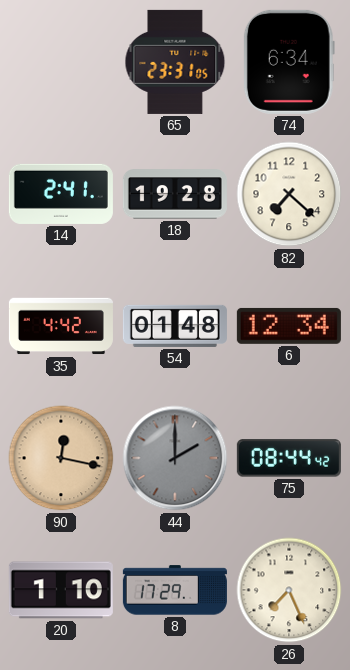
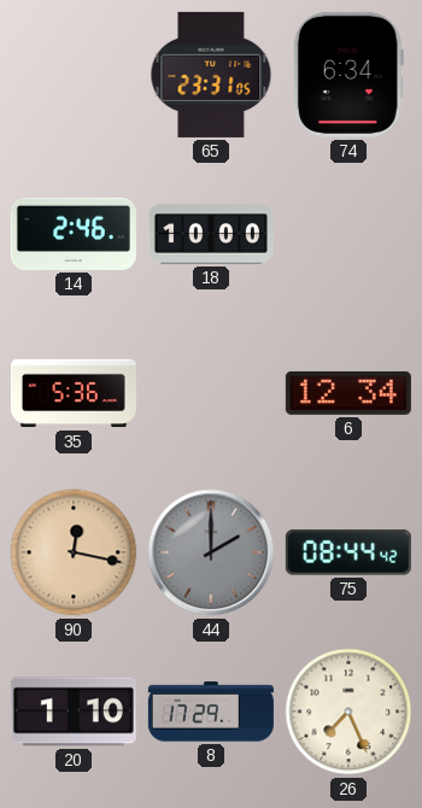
14: 2:41 -> 2:46
18: 19:28 -> 10:00
82: 7:22 -> none
35: 4:42 -> 5:36
54: 01:48 -> none
